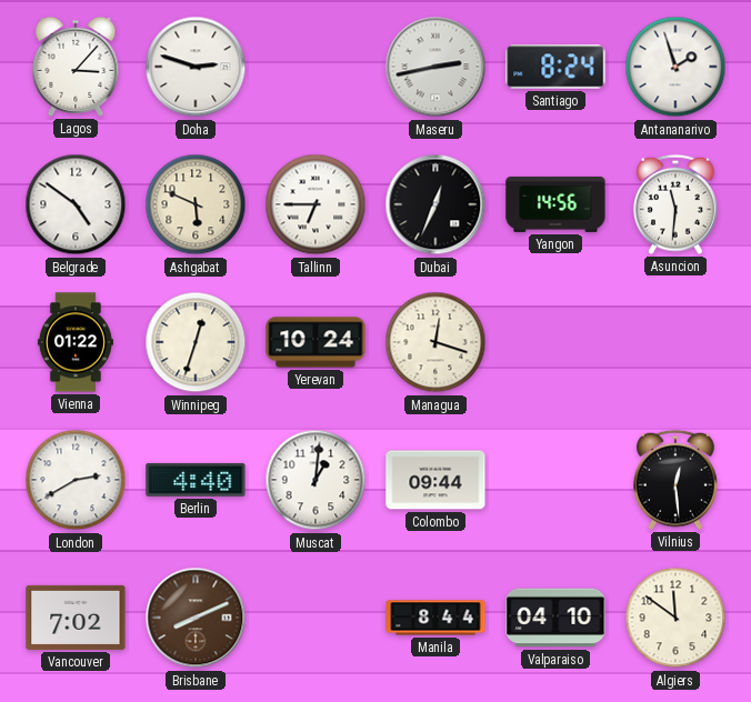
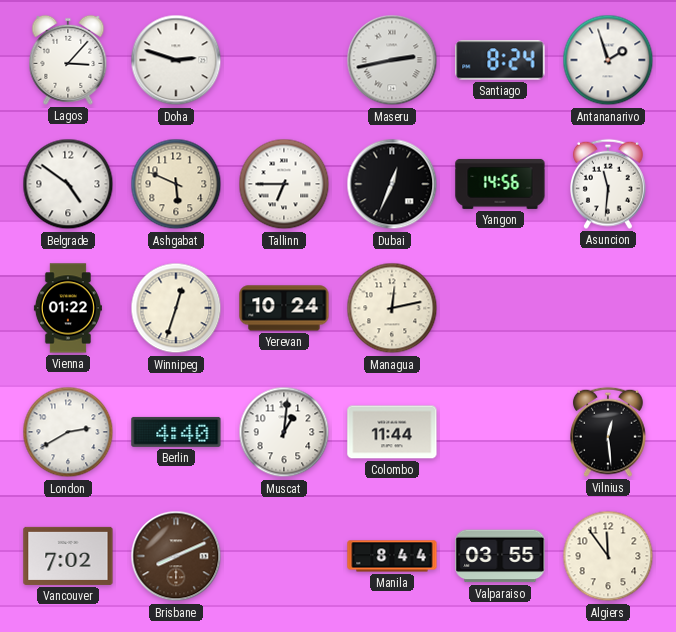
Managua: 12:18 -> 12:13
Colombo: 09:44 -> 11:44
Valparaiso: 04:10 -> 03:55
Algiers: 11:51 -> 11:54
